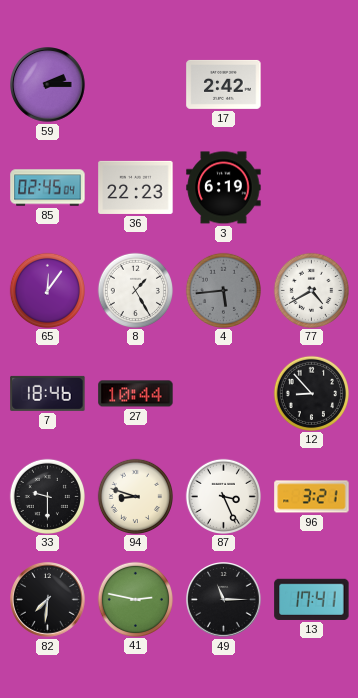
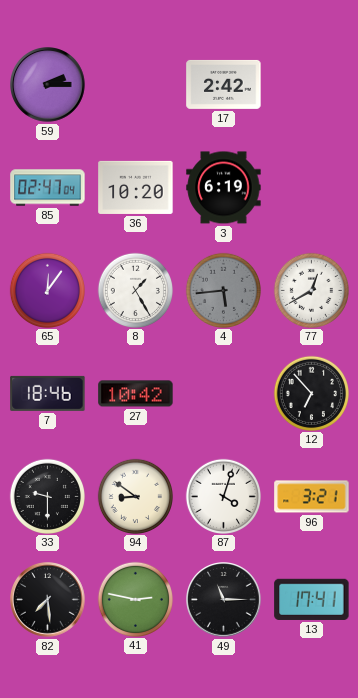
85: 02:45 -> 02:47
36: 22:23 -> 10:20
77: 4:40 -> 12:40
27: 10:44 -> 10:42
12: 8:53 -> 6:53
94: 8:48 -> 8:51
87: 3:26 -> 4:03
82: 7:31 -> 7:29
